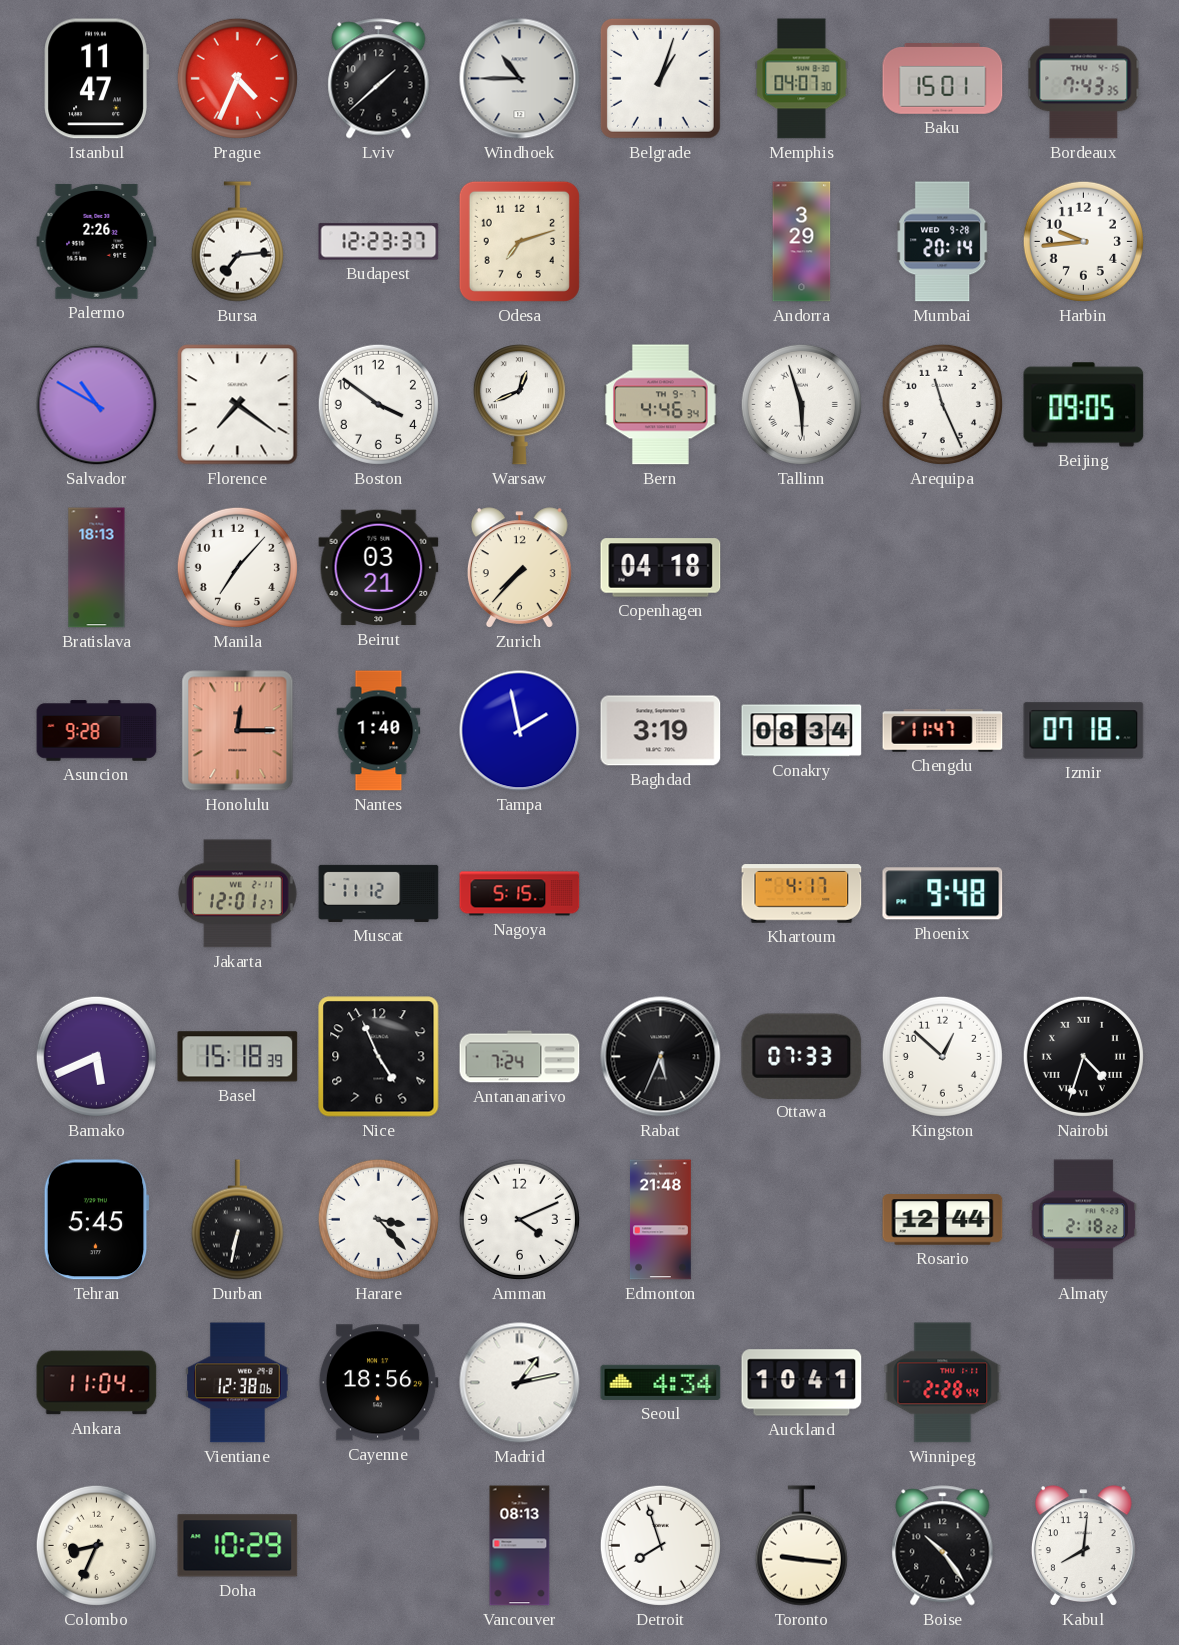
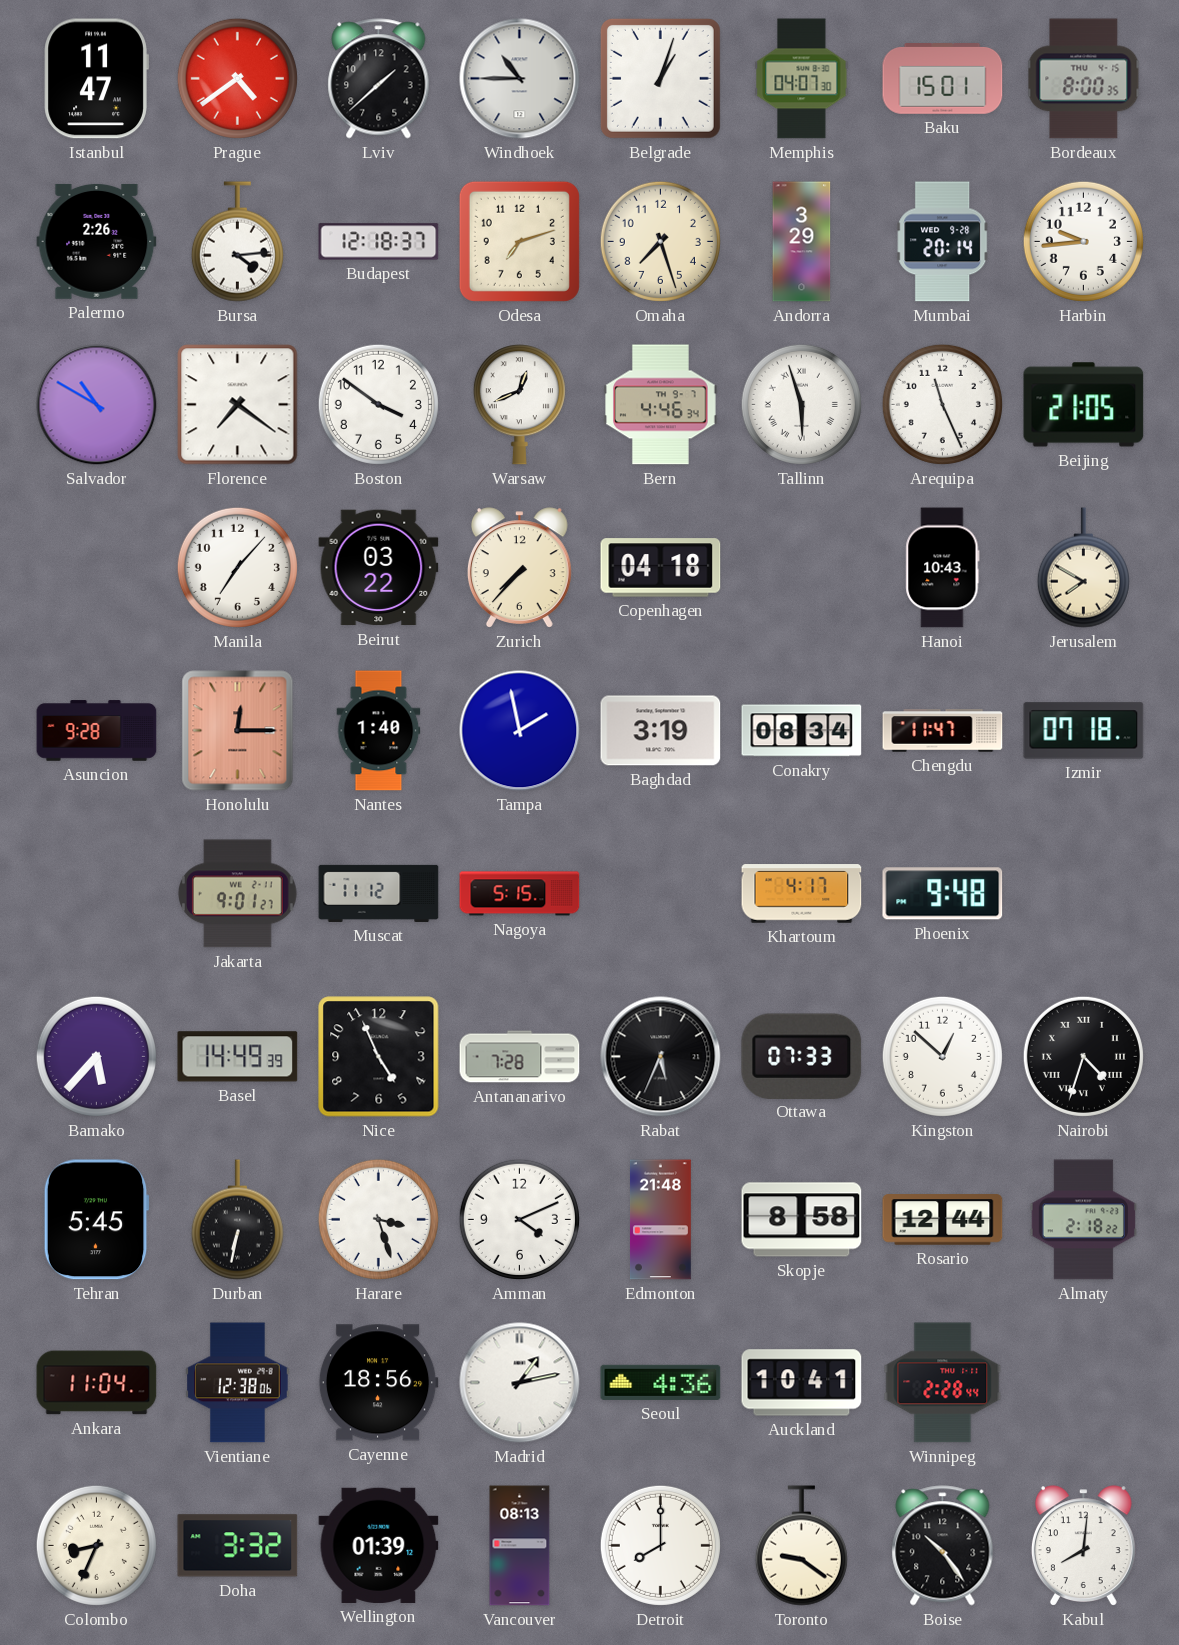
Prague: 4:34 -> 4:39
Bordeaux: 7:43 -> 8:00
Bursa: 7:14 -> 4:14
Budapest: 12:23 -> 12:18
Omaha: none -> 7:27
Beijing: 09:05 -> 21:05
Bratislava: 18:13 -> none
Beirut: 03:21 -> 03:22
Hanoi: none -> 10:43
Jerusalem: none -> 7:50
Jakarta: 12:01 -> 9:01
Bamako: 5:41 -> 5:37
Basel: 15:18 -> 14:49
Antananarivo: 7:24 -> 7:28
Harare: 3:23 -> 3:27
Skopje: none -> 8:58
Seoul: 4:34 -> 4:36
Doha: 10:29 -> 3:32
Wellington: none -> 01:39
Detroit: 7:57 -> 8:00
Toronto: 9:16 -> 9:21
